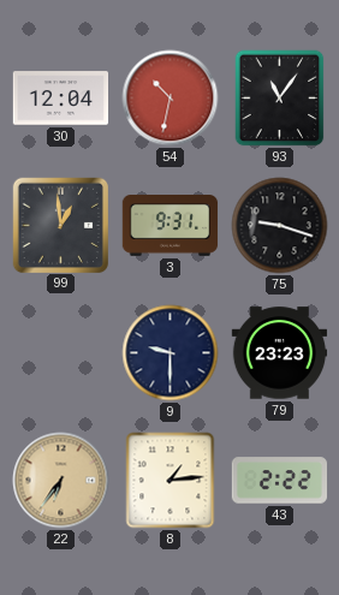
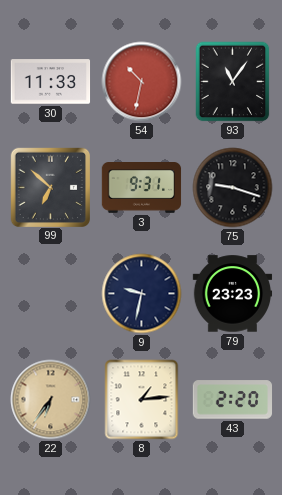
30: 12:04 -> 11:33
99: 12:59 -> 6:52
9: 9:30 -> 9:32
43: 2:22 -> 2:20
